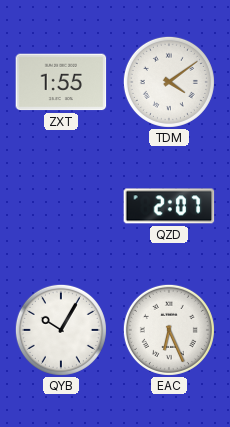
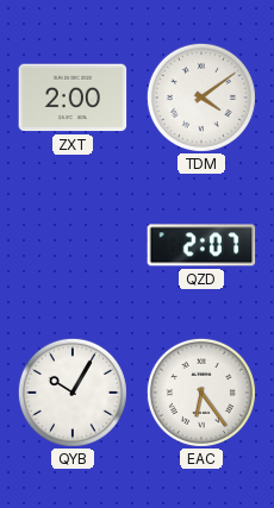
ZXT: 1:55 -> 2:00
EAC: 6:26 -> 6:24
